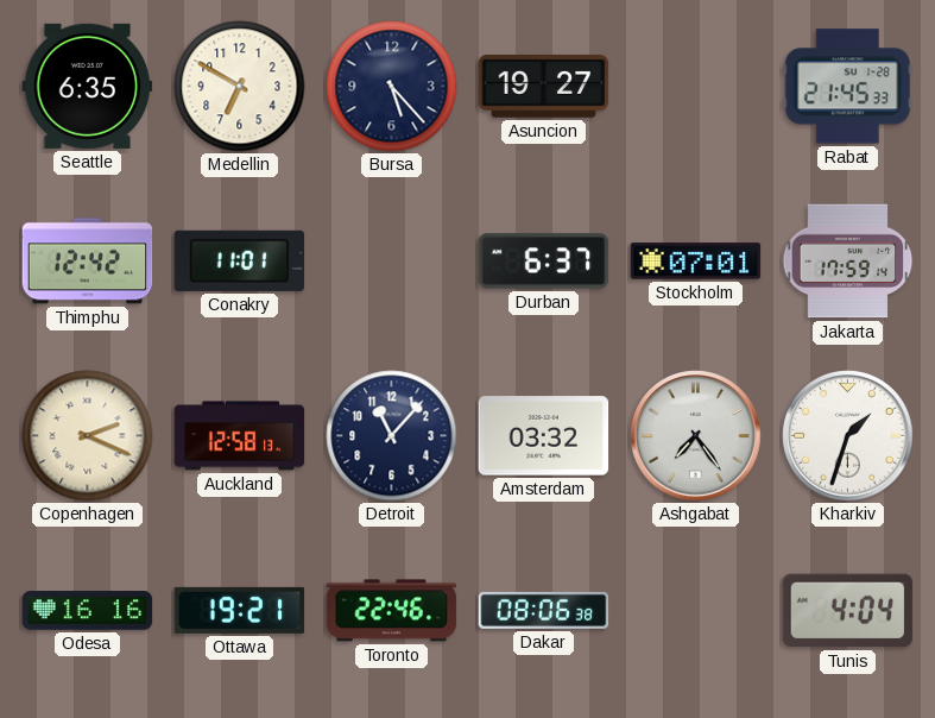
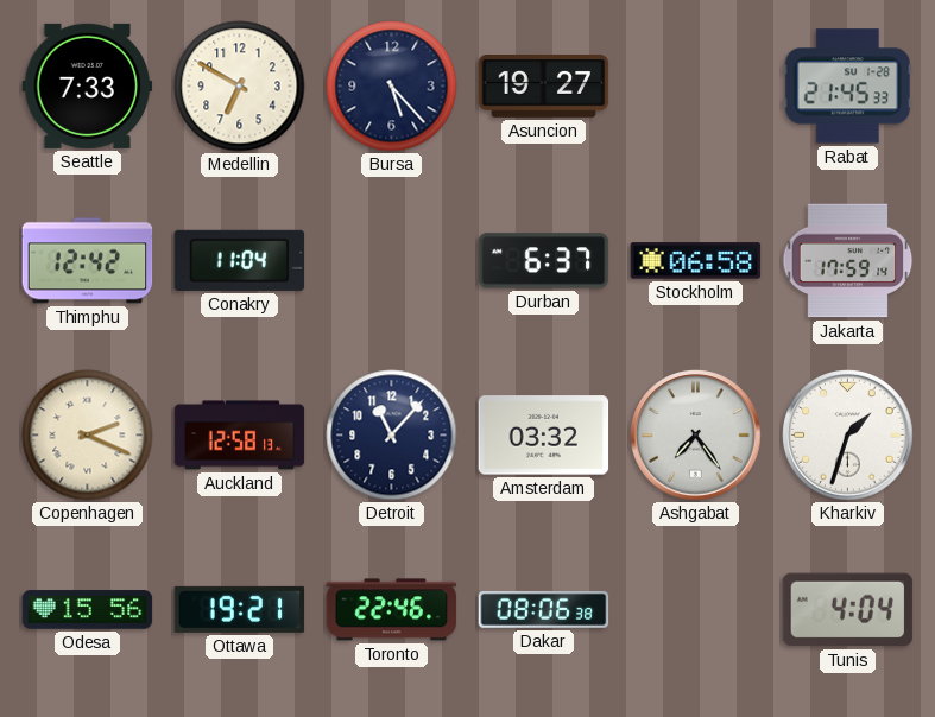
Seattle: 6:35 -> 7:33
Conakry: 11:01 -> 11:04
Stockholm: 07:01 -> 06:58
Odesa: 16:16 -> 15:56
